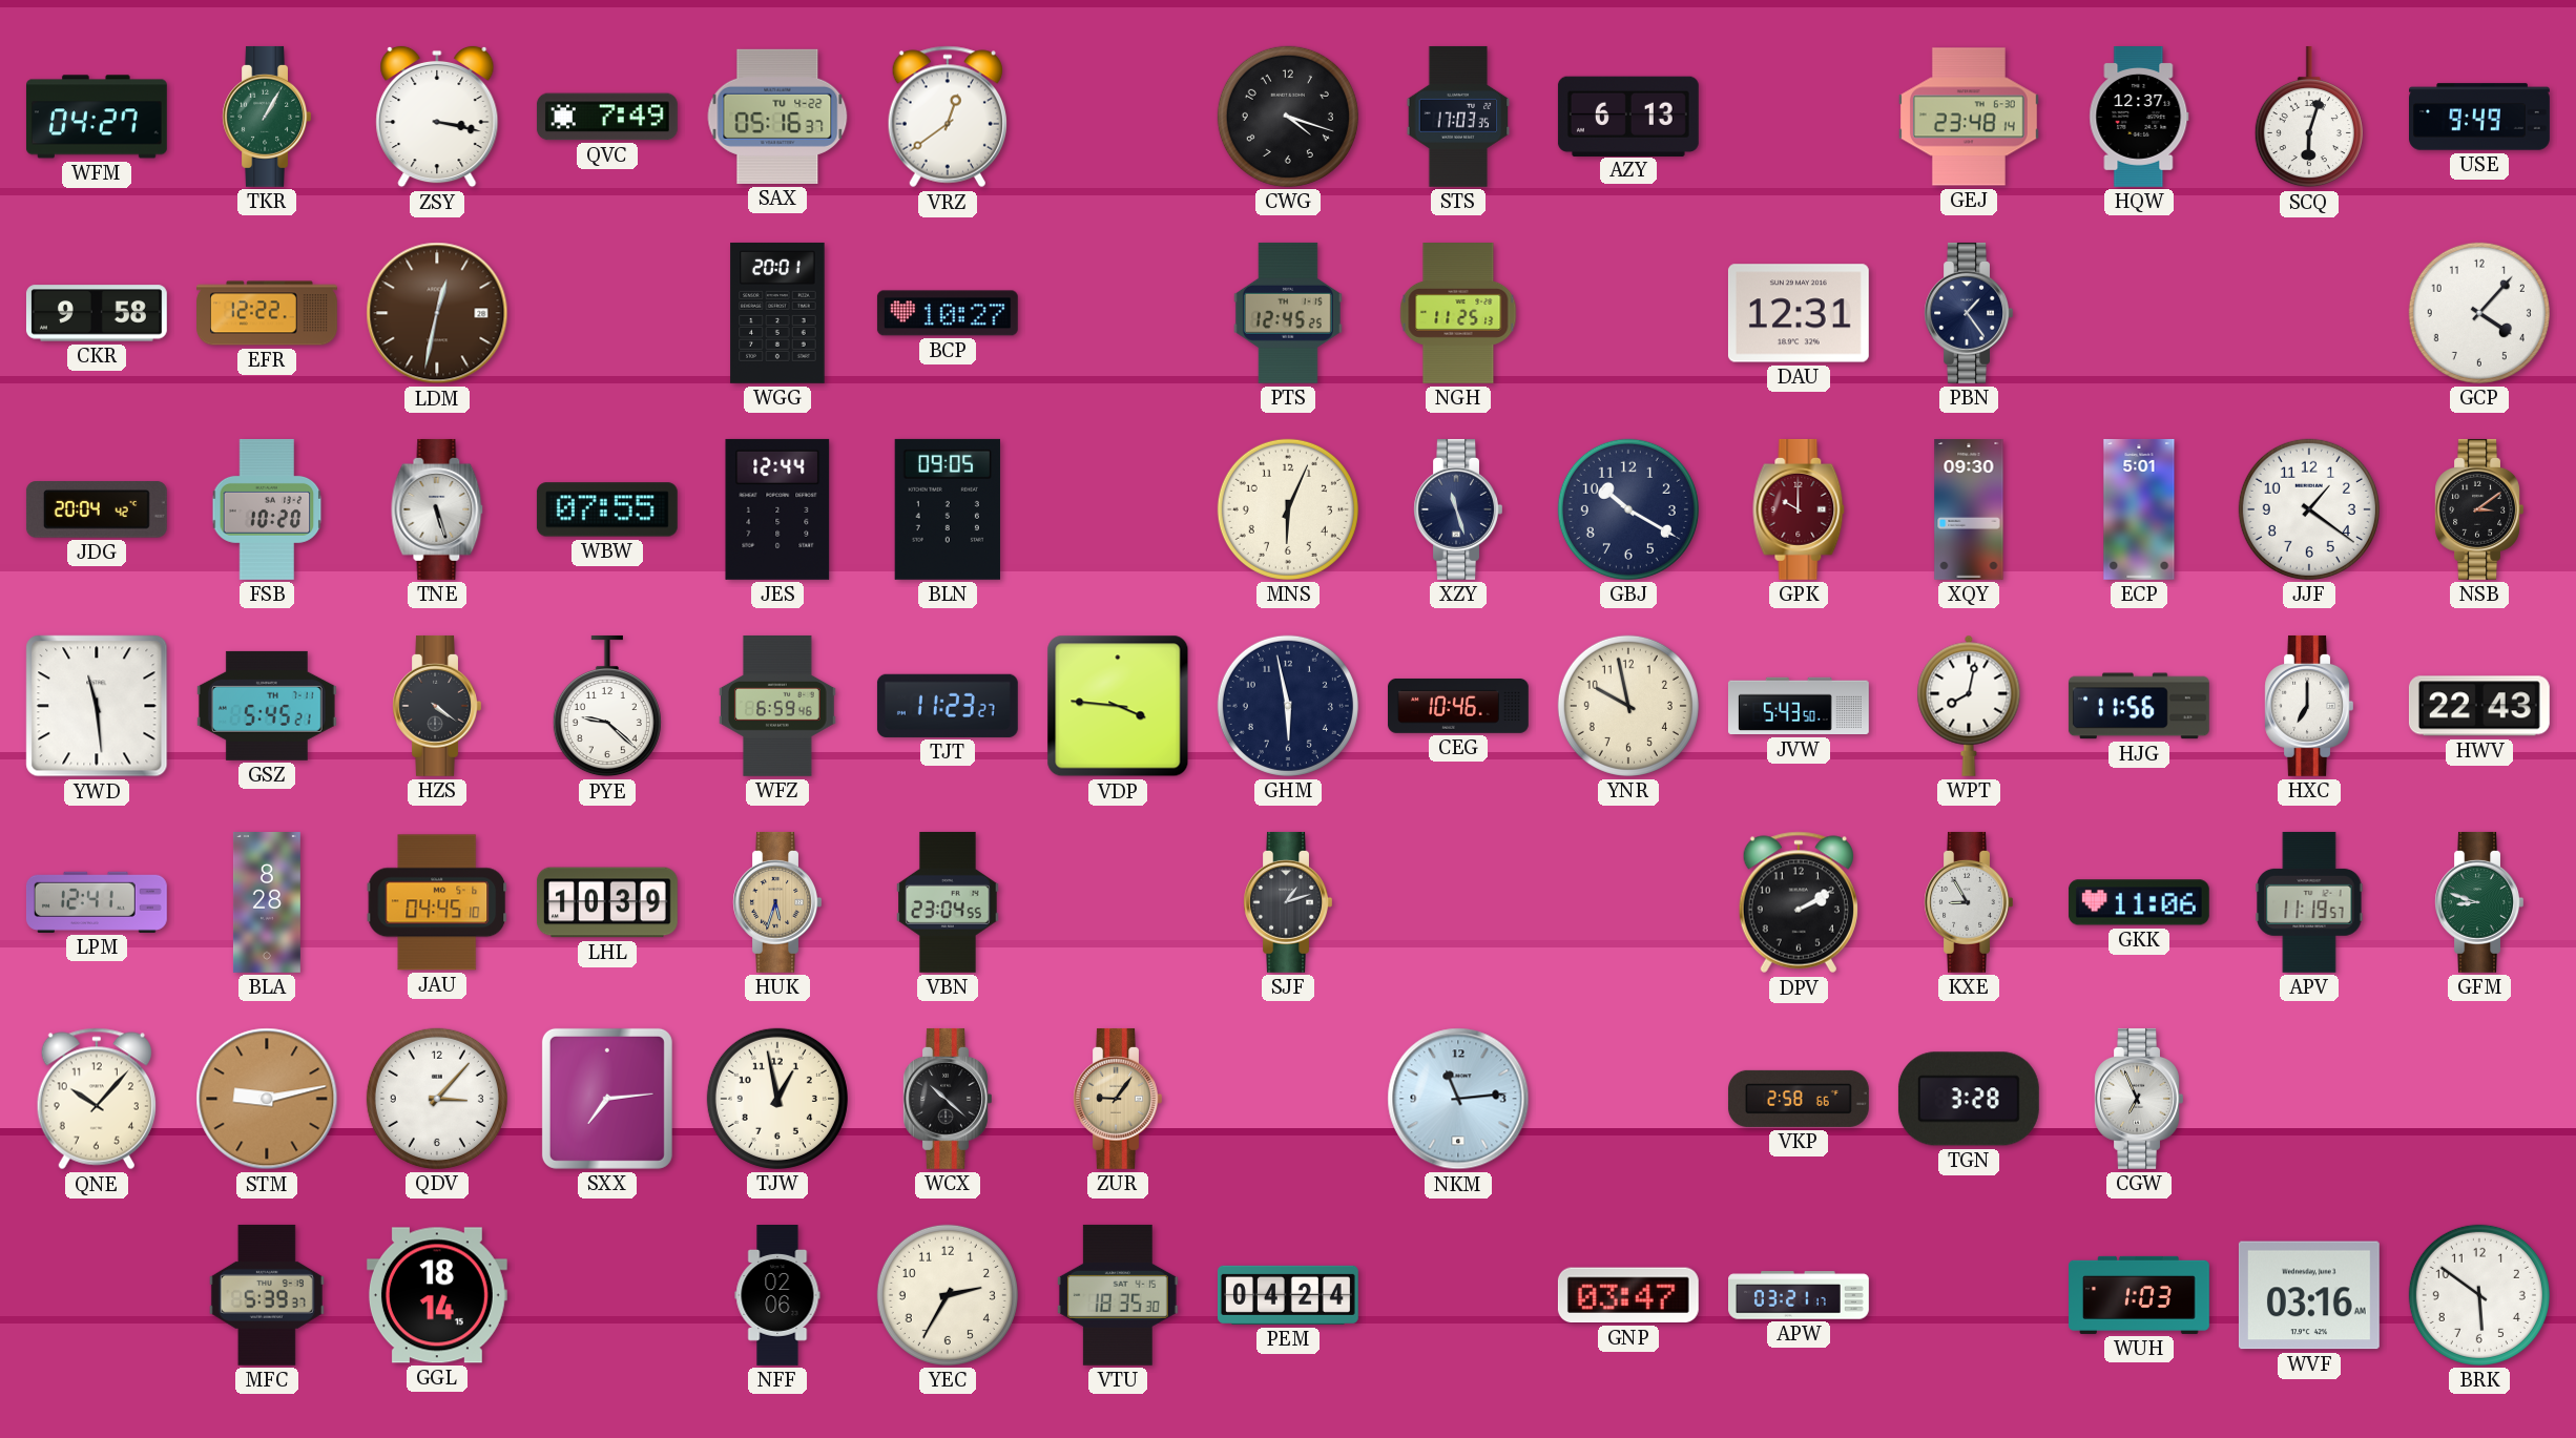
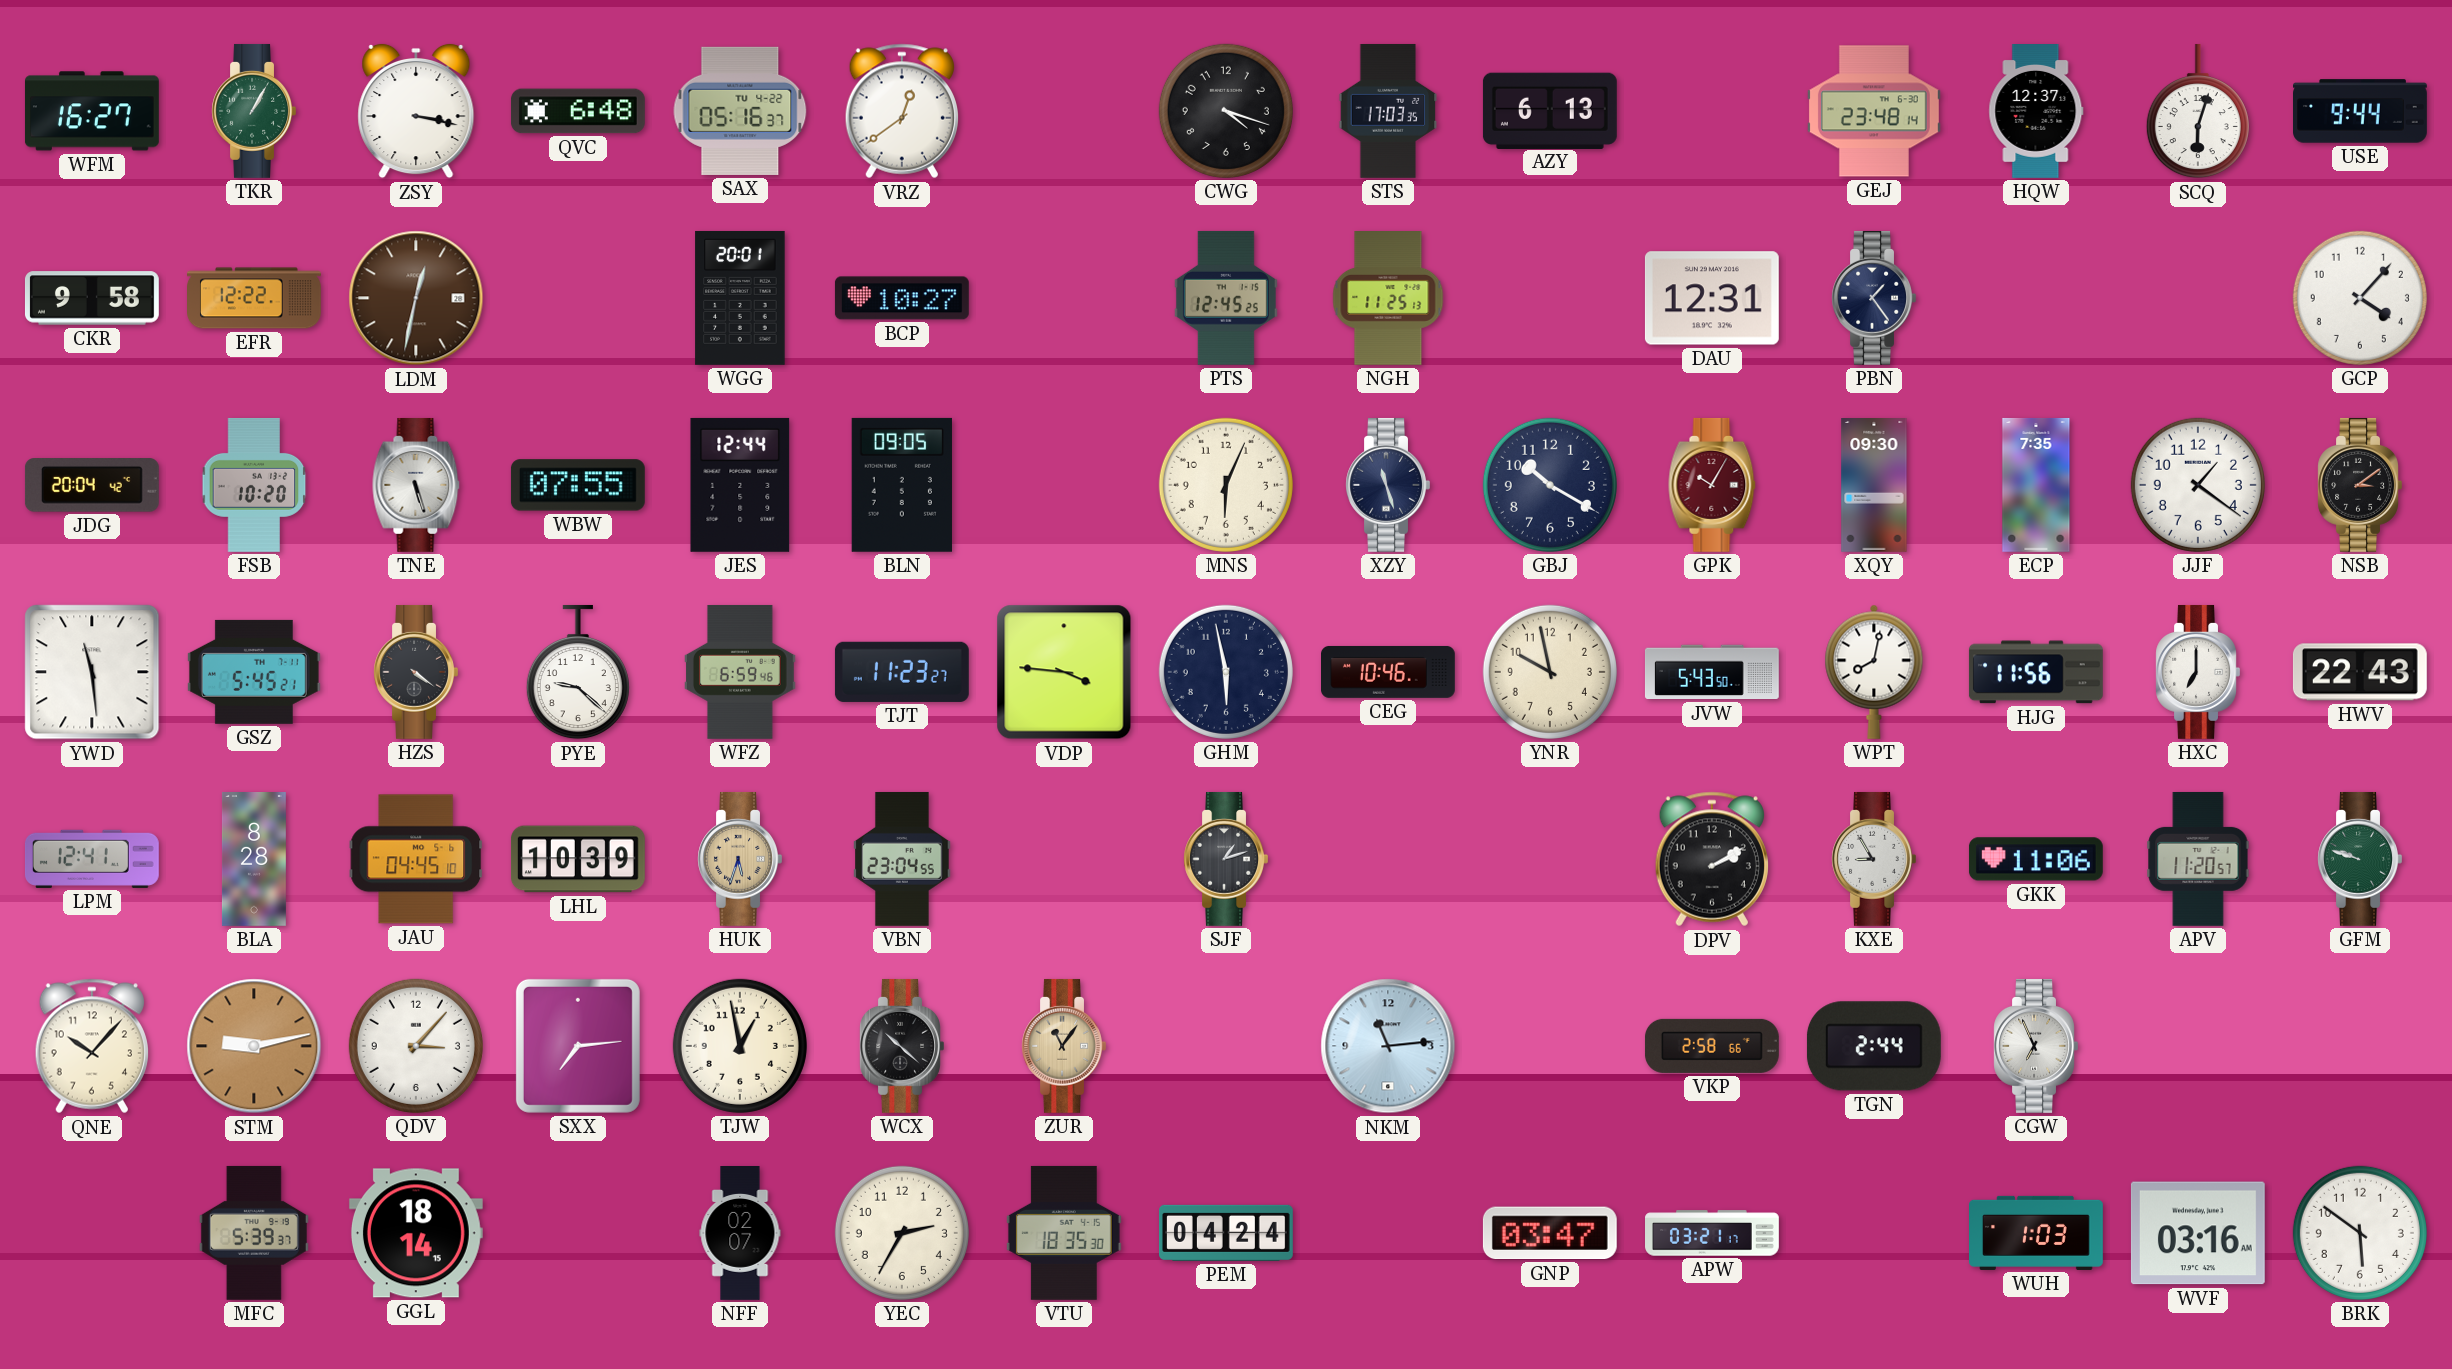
WFM: 04:27 -> 16:27
QVC: 7:49 -> 6:48
USE: 9:49 -> 9:44
GPK: 10:00 -> 10:05
ECP: 5:01 -> 7:35
APV: 11:19 -> 11:20
GFM: 8:48 -> 9:48
ZUR: 9:06 -> 11:06
TGN: 3:28 -> 2:44
NFF: 02:06 -> 02:07
